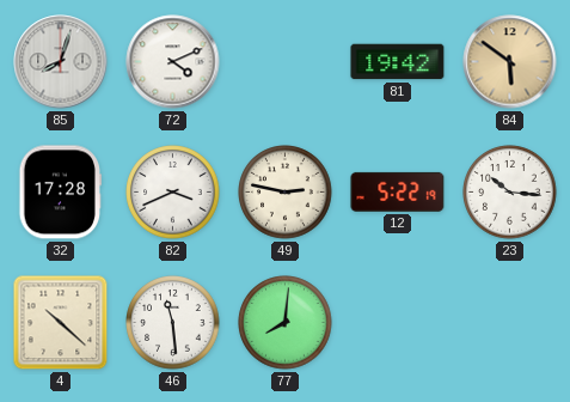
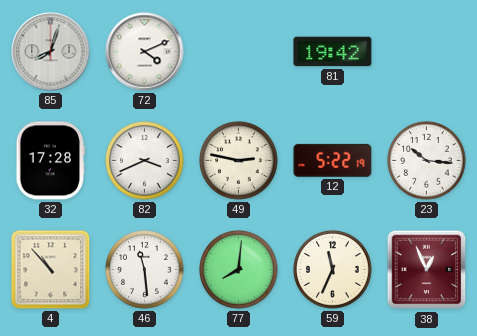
84: 5:51 -> none
4: 10:22 -> 10:53
59: none -> 11:34
38: none -> 12:56
